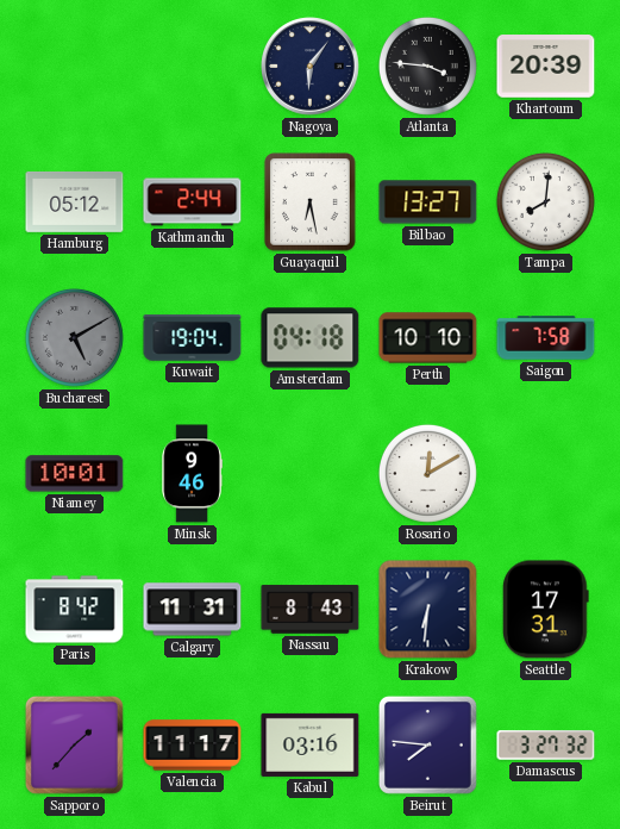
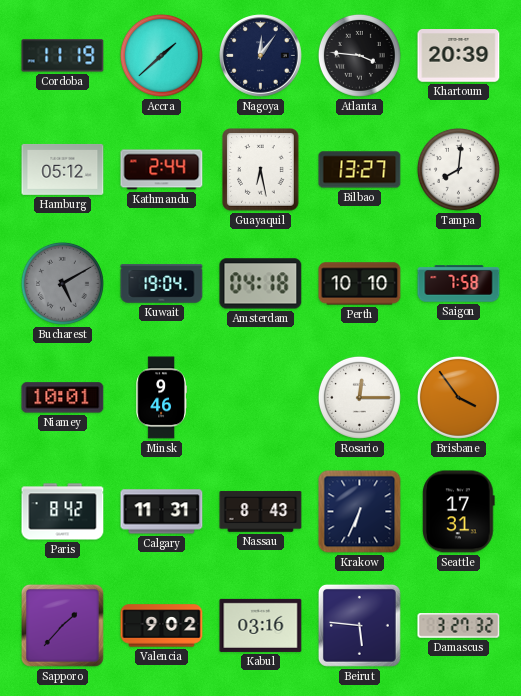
Cordoba: none -> 11:19
Accra: none -> 1:38
Nagoya: 6:06 -> 12:06
Rosario: 12:10 -> 12:15
Brisbane: none -> 3:54
Krakow: 6:31 -> 6:34
Valencia: 11:17 -> 9:02
Beirut: 7:46 -> 5:46
